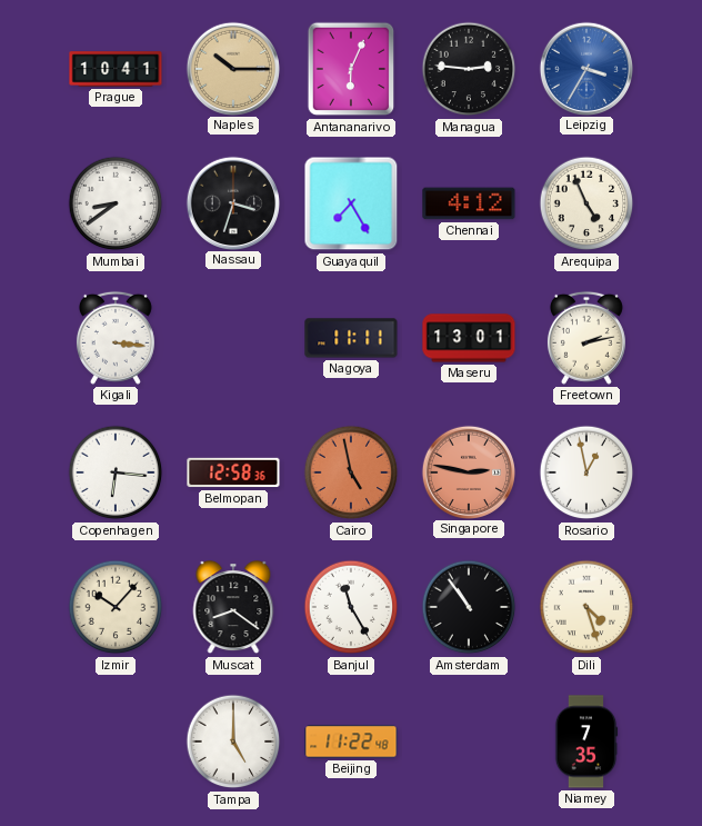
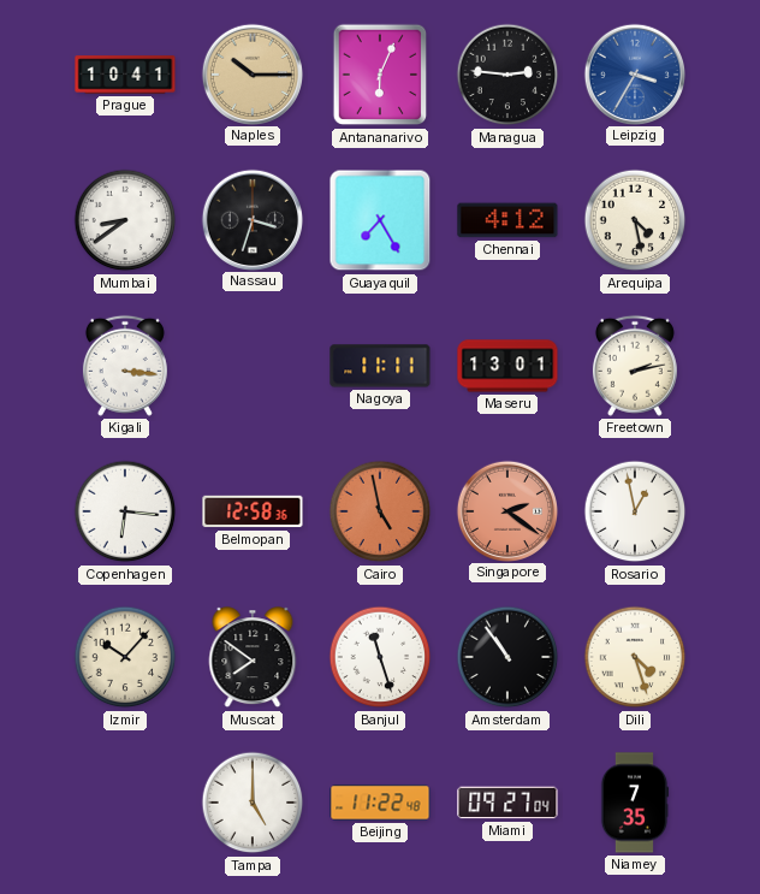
Arequipa: 4:56 -> 4:28
Singapore: 2:47 -> 2:21
Muscat: 8:21 -> 7:51
Banjul: 11:25 -> 11:27
Miami: none -> 09:27
